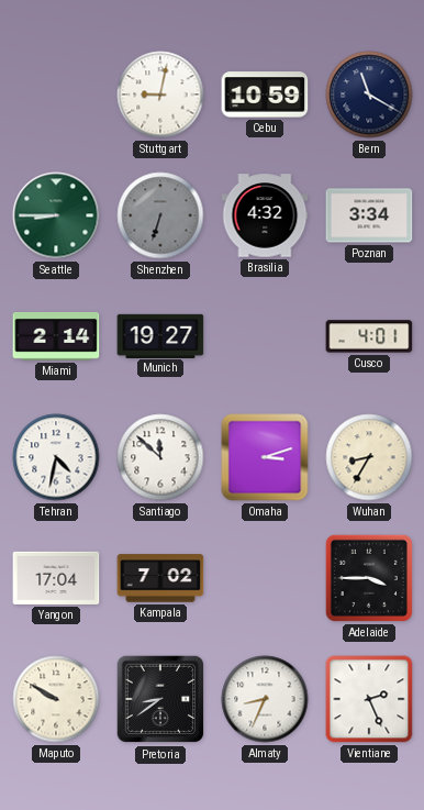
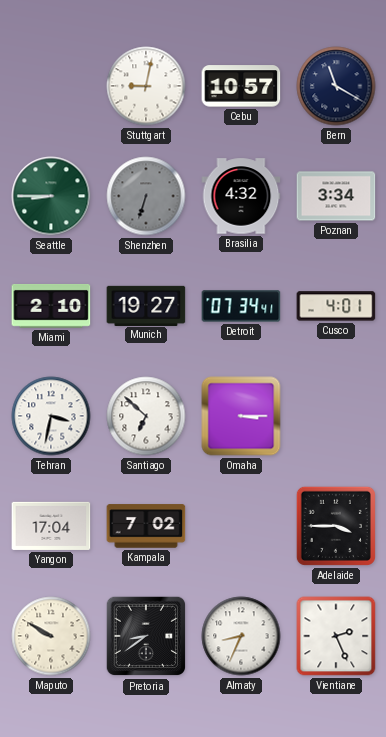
Cebu: 10:59 -> 10:57
Miami: 2:14 -> 2:10
Detroit: none -> 07:34
Tehran: 4:32 -> 3:32
Santiago: 11:52 -> 6:52
Omaha: 3:12 -> 3:15
Wuhan: 8:35 -> none
